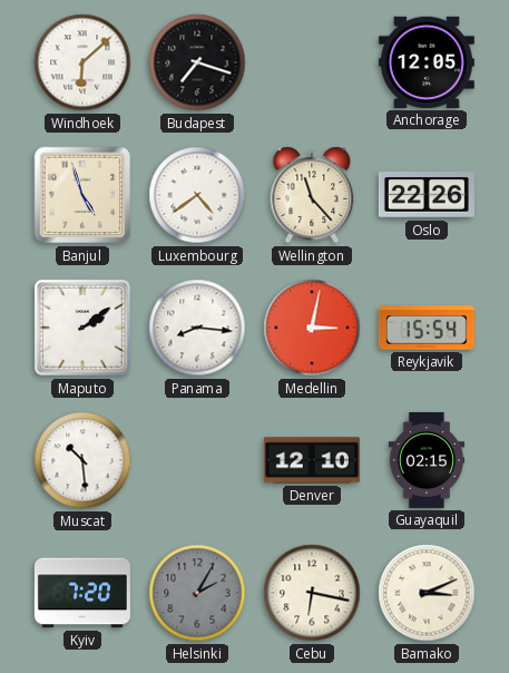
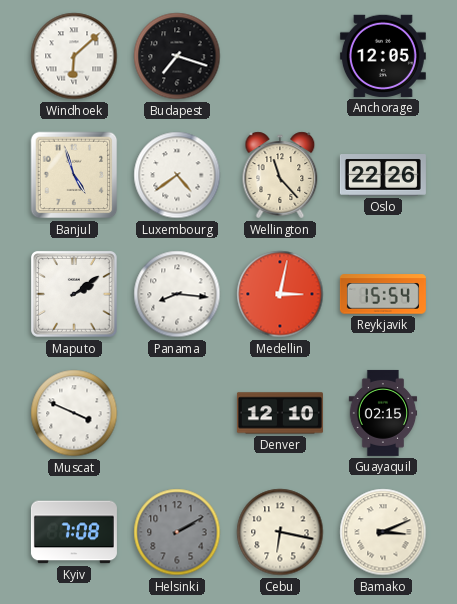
Muscat: 10:29 -> 3:49
Kyiv: 7:20 -> 7:08
Helsinki: 2:05 -> 2:10
